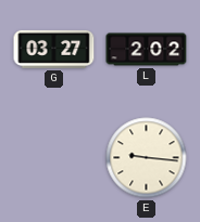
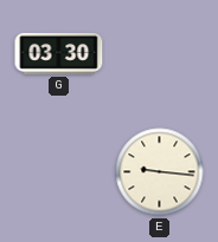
G: 03:27 -> 03:30
L: 2:02 -> none
